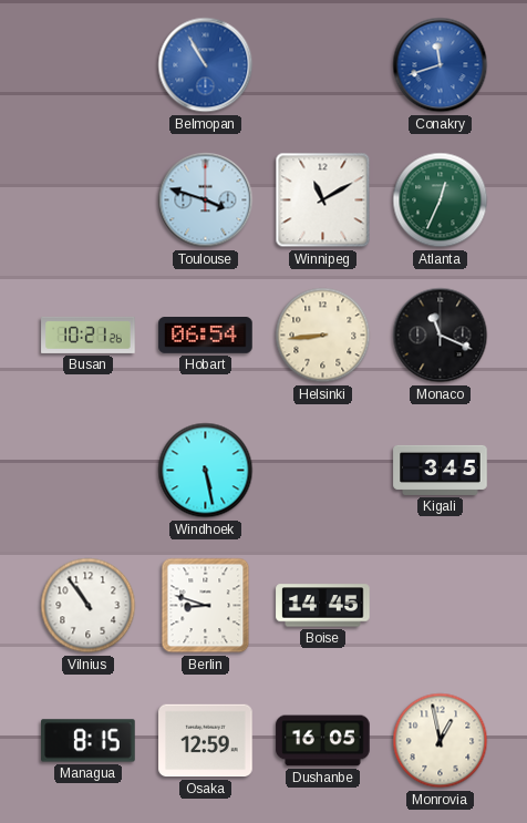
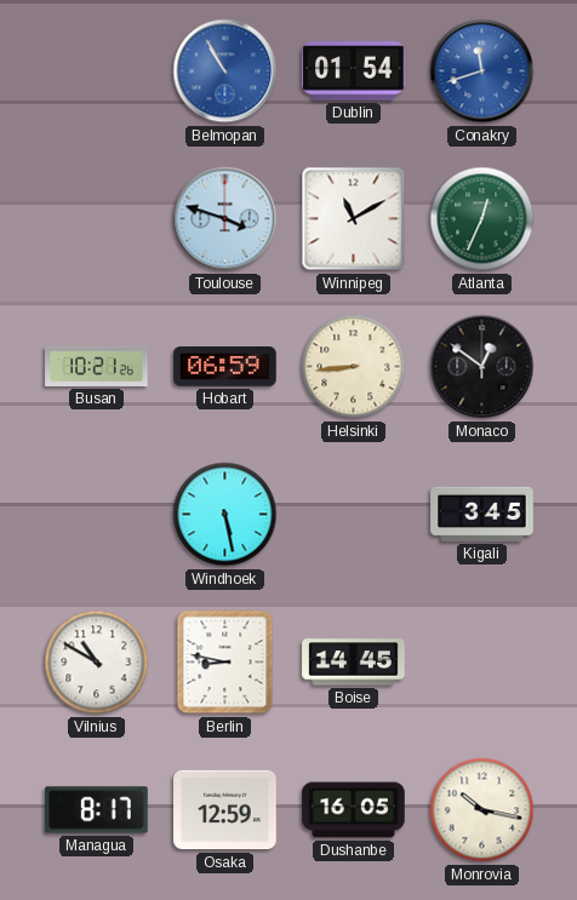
Dublin: none -> 01:54
Hobart: 06:54 -> 06:59
Monaco: 11:19 -> 12:51
Vilnius: 10:54 -> 10:50
Berlin: 8:48 -> 8:47
Managua: 8:15 -> 8:17
Monrovia: 12:58 -> 10:17
